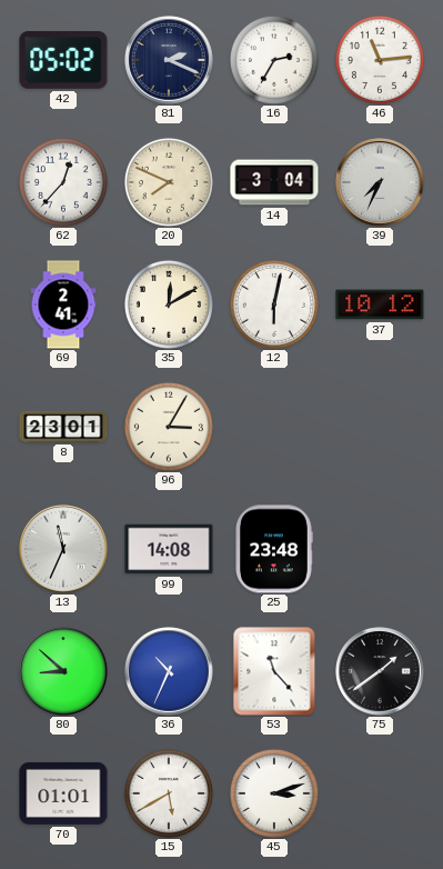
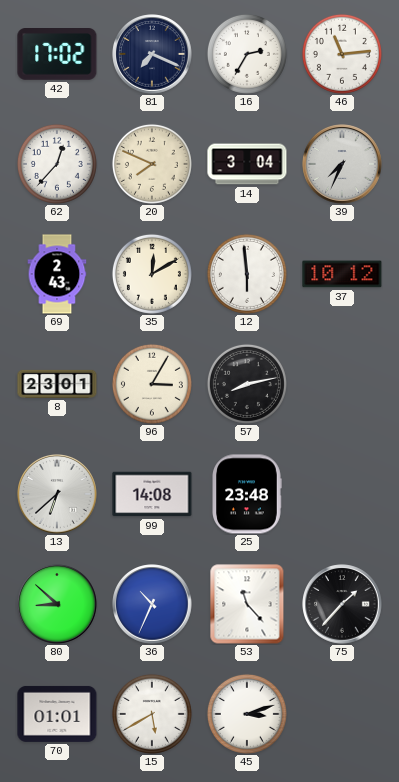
42: 05:02 -> 17:02
81: 2:19 -> 7:19
69: 2:41 -> 2:43
12: 6:02 -> 5:59
57: none -> 8:13
13: 11:34 -> 6:38
75: 1:39 -> 1:37
